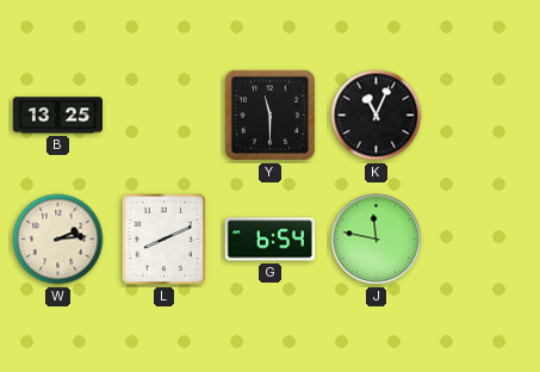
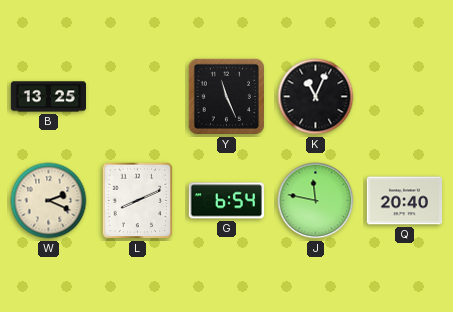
Y: 11:30 -> 11:26
W: 2:14 -> 2:19
Q: none -> 20:40
